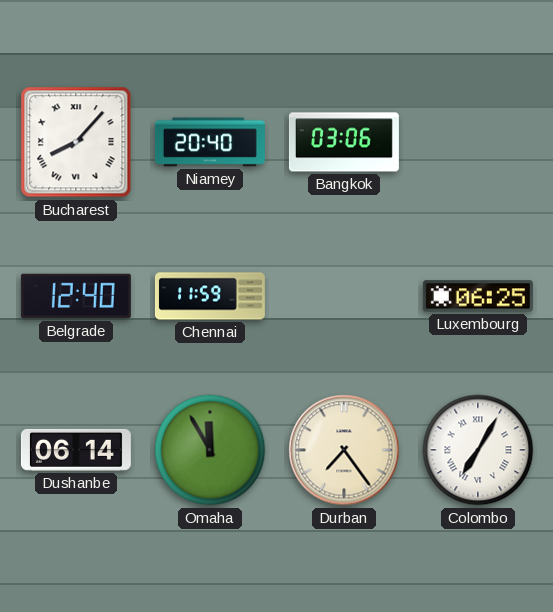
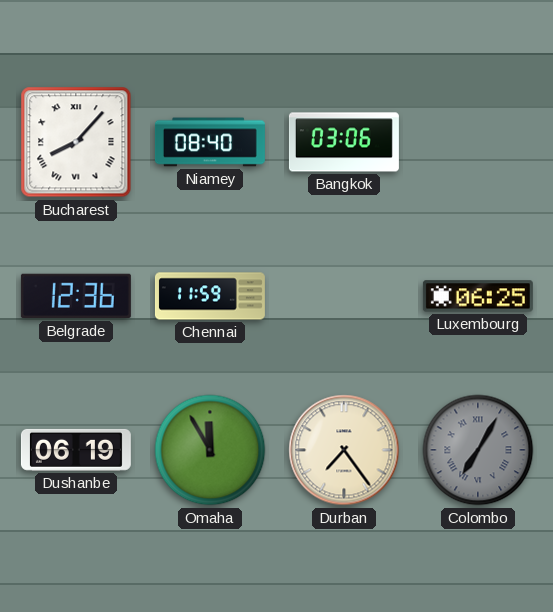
Niamey: 20:40 -> 08:40
Belgrade: 12:40 -> 12:36
Dushanbe: 06:14 -> 06:19
Colombo dial: white -> grey
